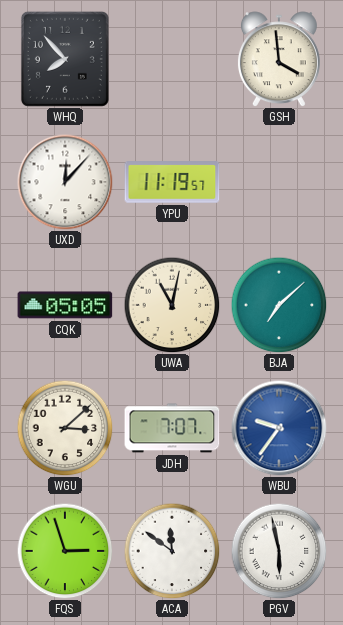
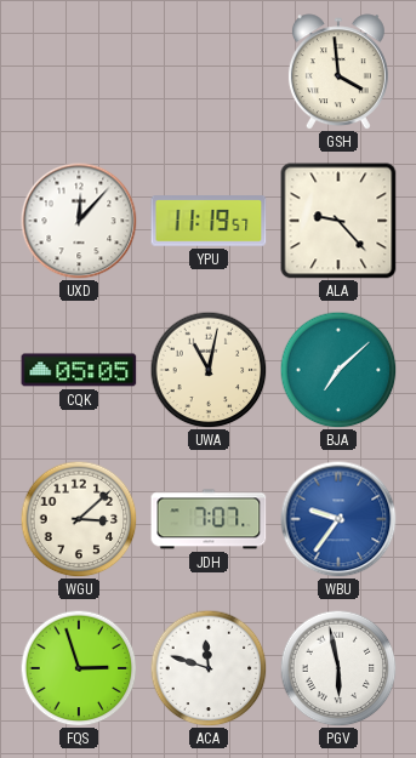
WHQ: 7:53 -> none
ALA: none -> 9:23
ACA: 11:51 -> 11:48
